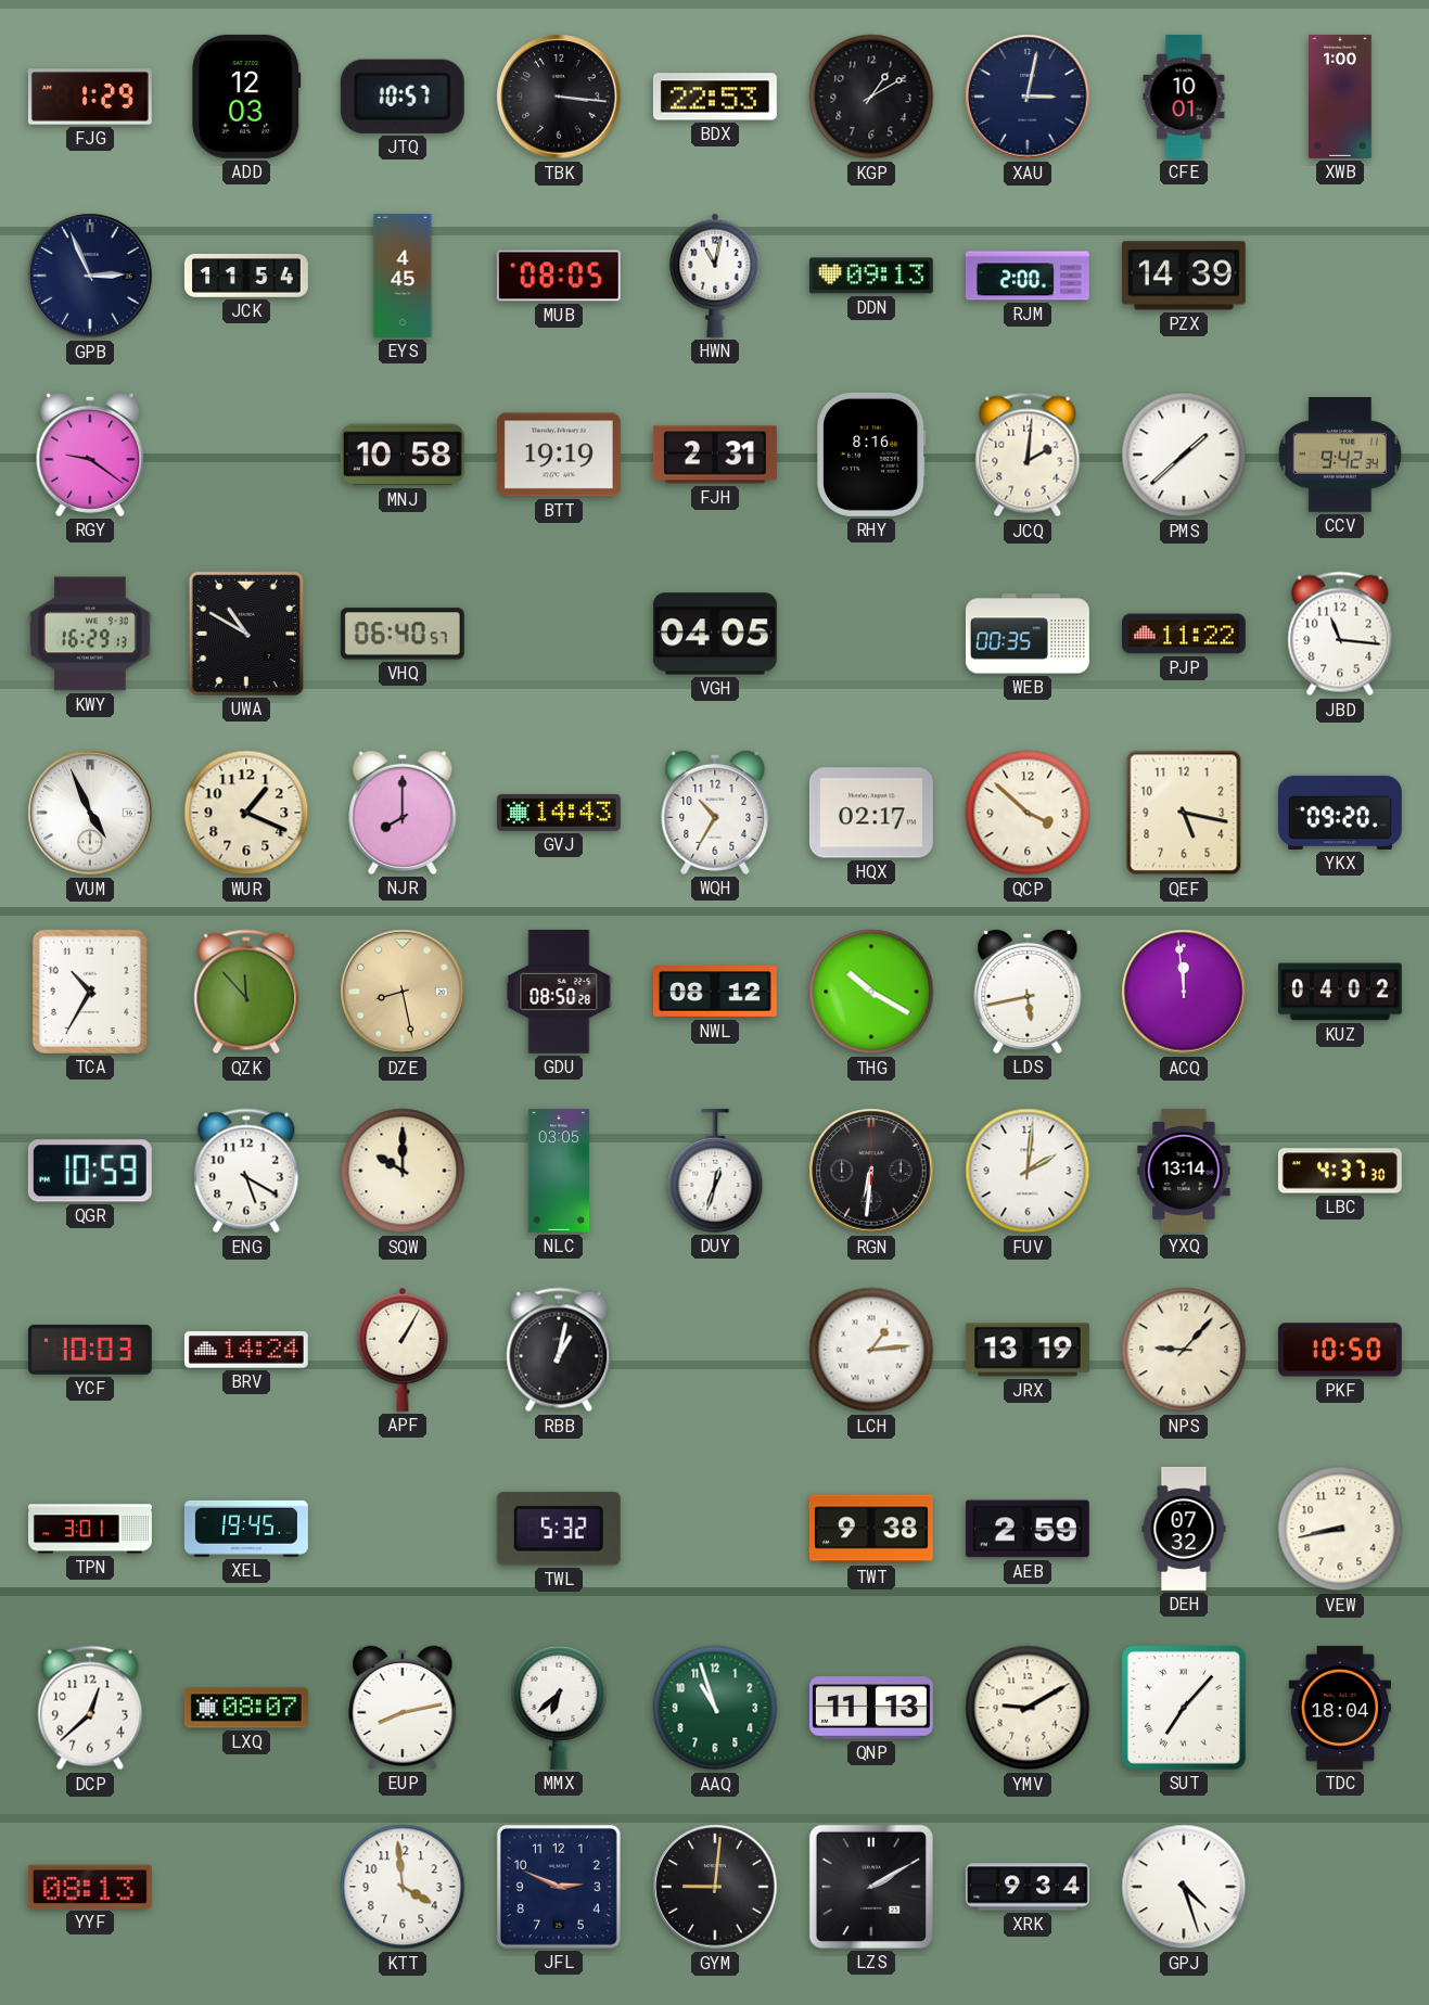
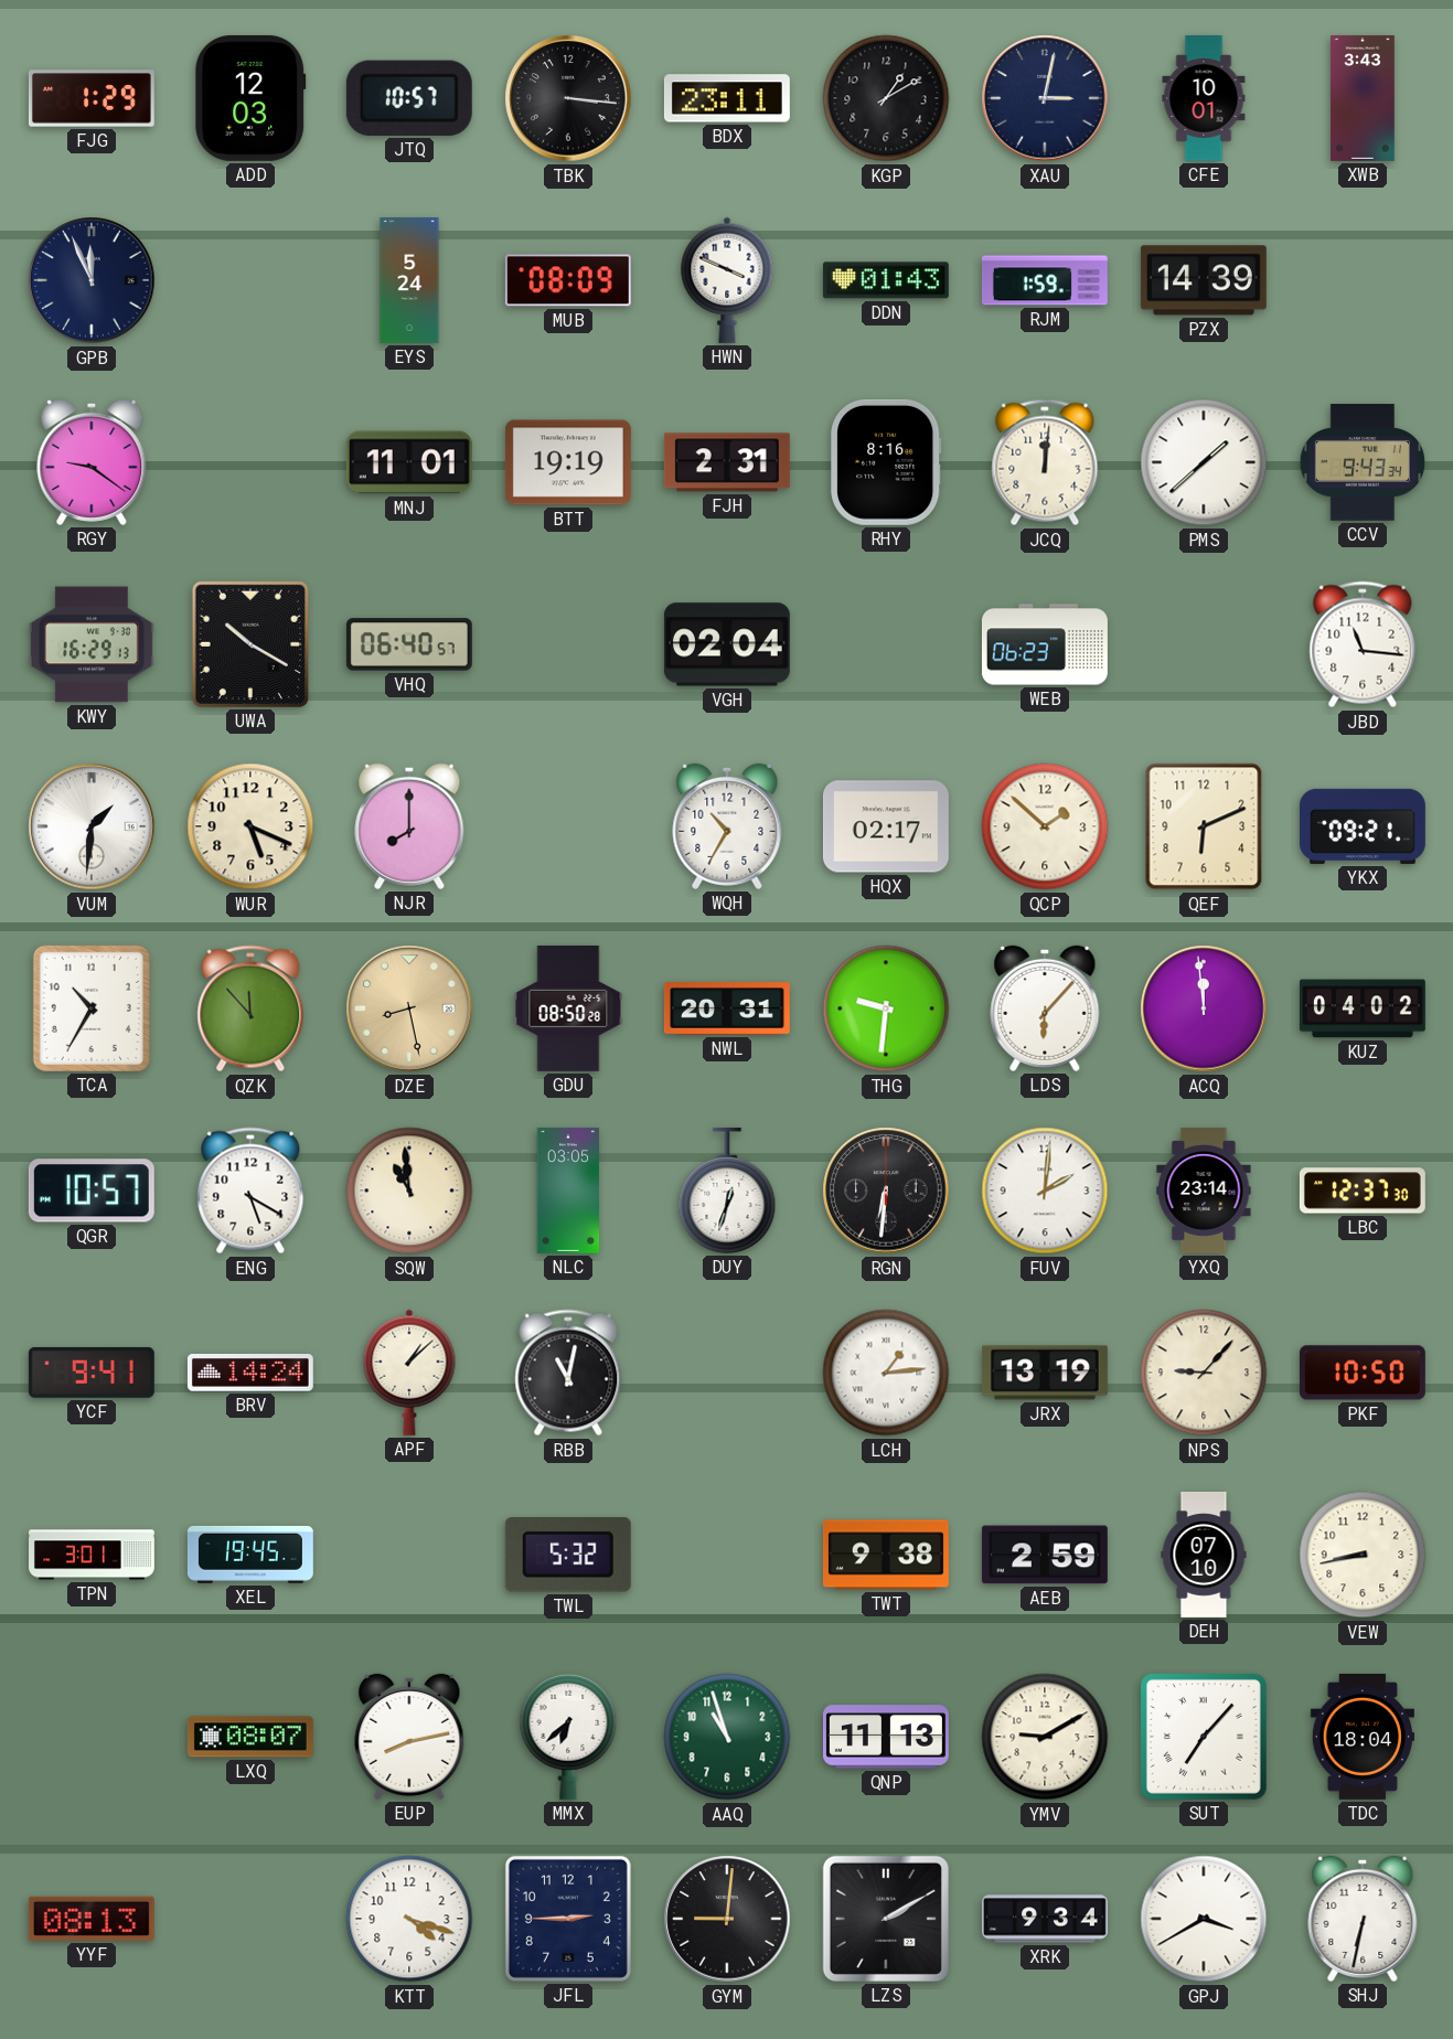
BDX: 22:53 -> 23:11
XWB: 1:00 -> 3:43
GPB: 2:56 -> 11:56
JCK: 11:54 -> none
EYS: 4:45 -> 5:24
MUB: 08:05 -> 08:09
HWN: 11:02 -> 3:49
DDN: 09:13 -> 01:43
RJM: 2:00 -> 1:59
MNJ: 10:58 -> 11:01
JCQ: 2:01 -> 12:01
CCV: 9:42 -> 9:43
UWA: 10:50 -> 10:20
VGH: 04:05 -> 02:04
WEB: 00:35 -> 06:23
PJP: 11:22 -> none
VUM: 4:56 -> 1:31
WUR: 1:19 -> 5:19
GVJ: 14:43 -> none
QCP: 3:52 -> 1:52
QEF: 5:17 -> 6:11
YKX: 09:20 -> 09:21
NWL: 08:12 -> 20:31
THG: 10:20 -> 9:31
LDS: 5:43 -> 6:07
QGR: 10:59 -> 10:57
SQW: 10:00 -> 10:59
YXQ: 13:14 -> 23:14
LBC: 4:37 -> 12:37
YCF: 10:03 -> 9:41
APF: 1:05 -> 1:08
RBB: 1:02 -> 11:02
DEH: 07:32 -> 07:10
DCP: 12:38 -> none
KTT: 3:59 -> 4:18
JFL: 2:49 -> 2:45
GPJ: 4:27 -> 3:40
SHJ: none -> 6:32
